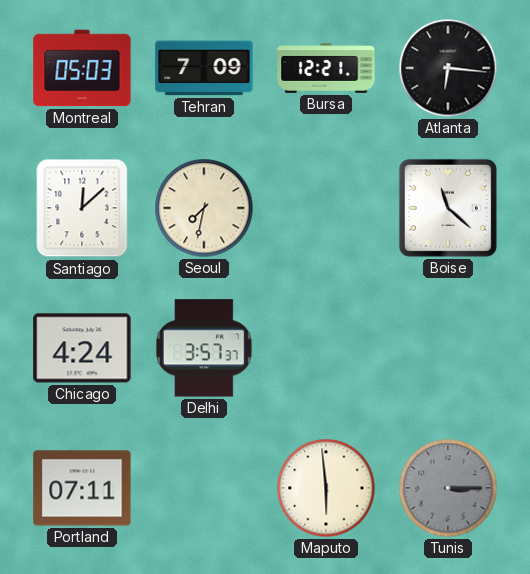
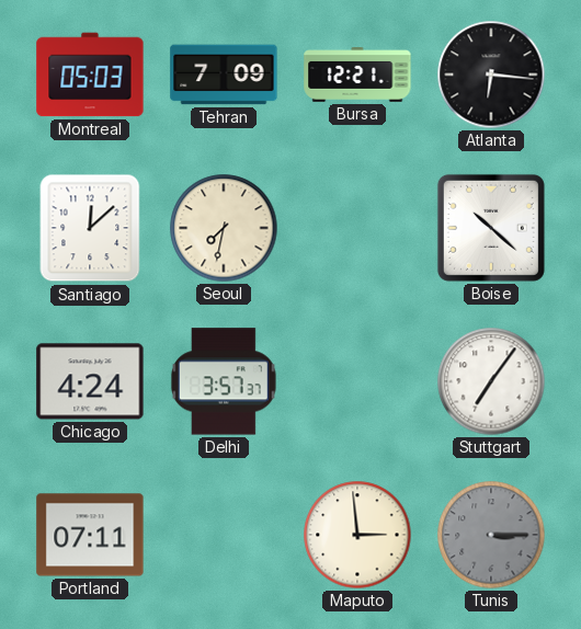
Boise: 11:22 -> 10:22
Stuttgart: none -> 7:06
Maputo: 5:59 -> 2:59
